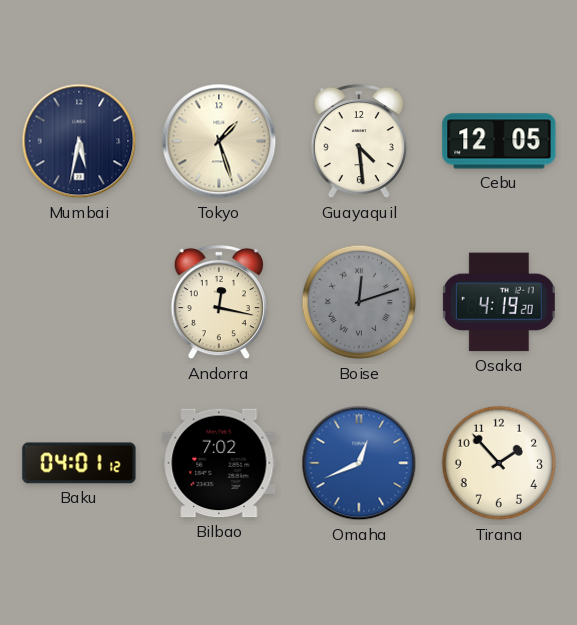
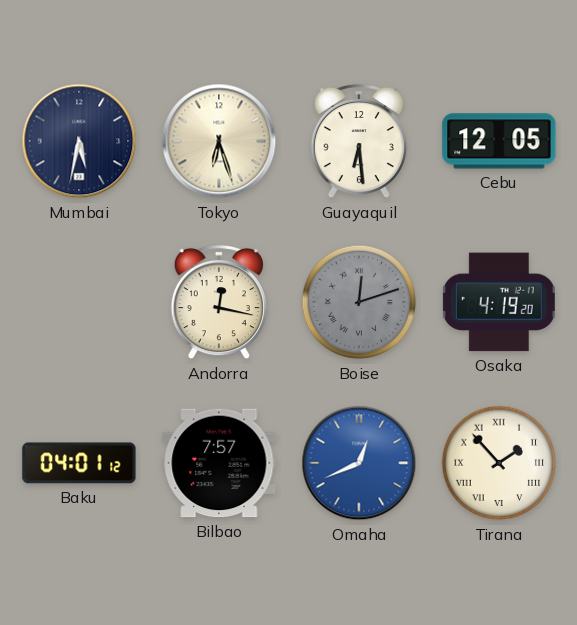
Tokyo: 1:27 -> 6:27
Guayaquil: 4:29 -> 6:29
Bilbao: 7:02 -> 7:57
Tirana numerals: Arabic -> Roman
